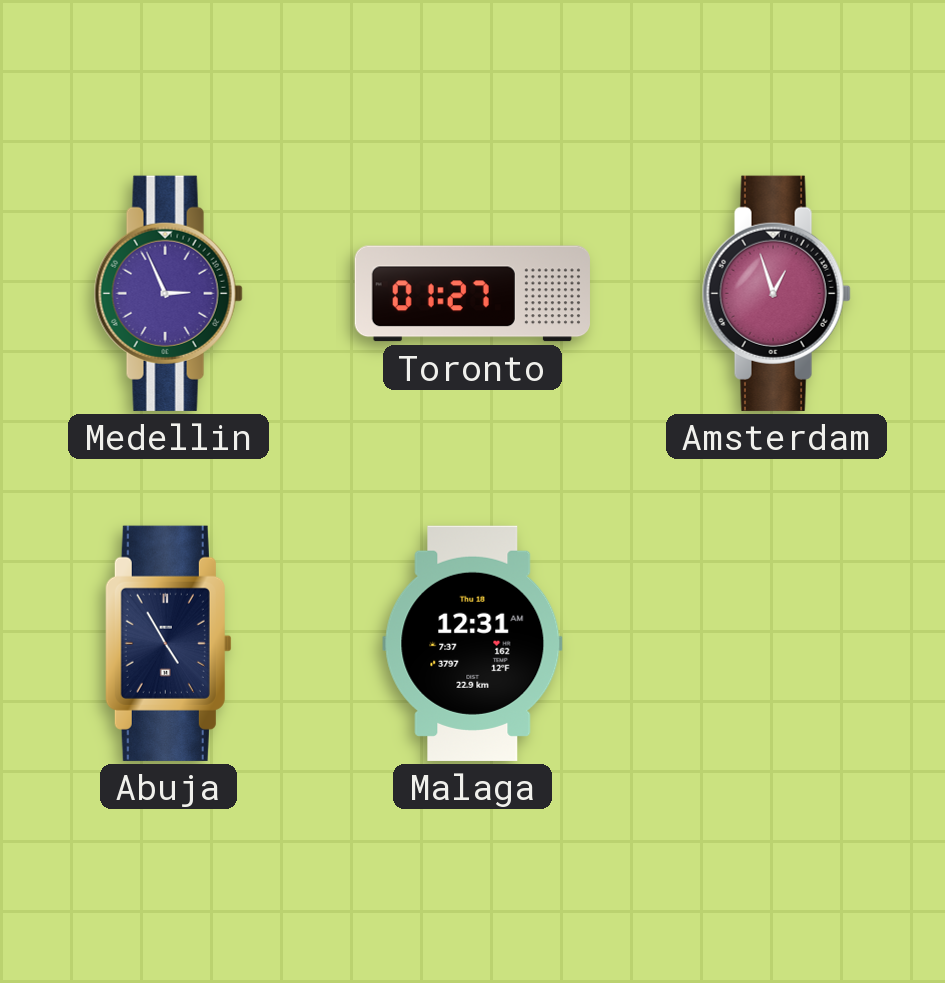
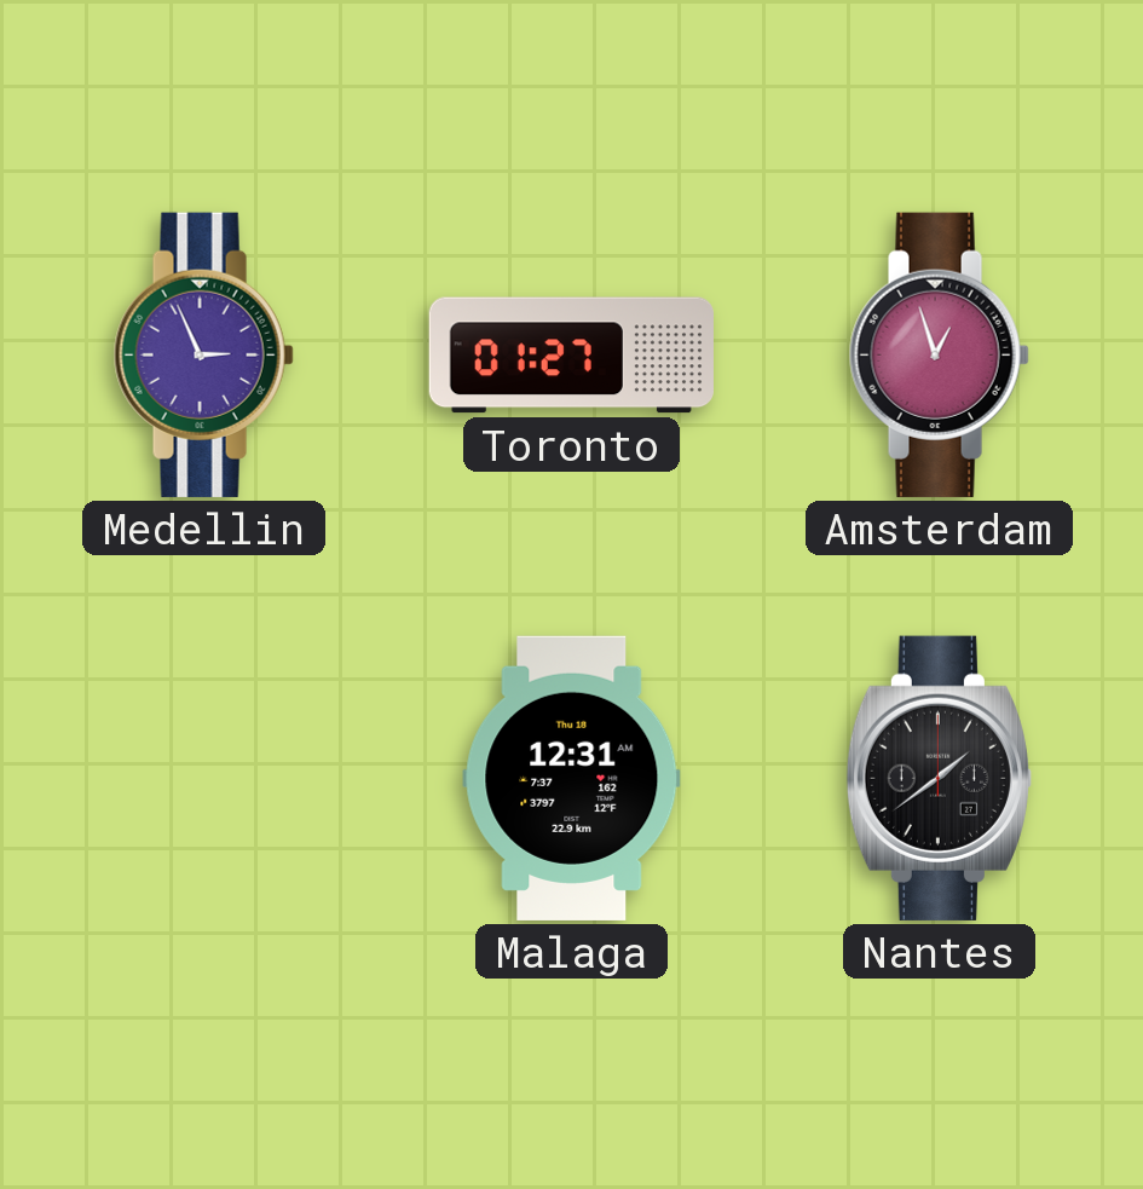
Abuja: 4:55 -> none
Nantes: none -> 1:39
